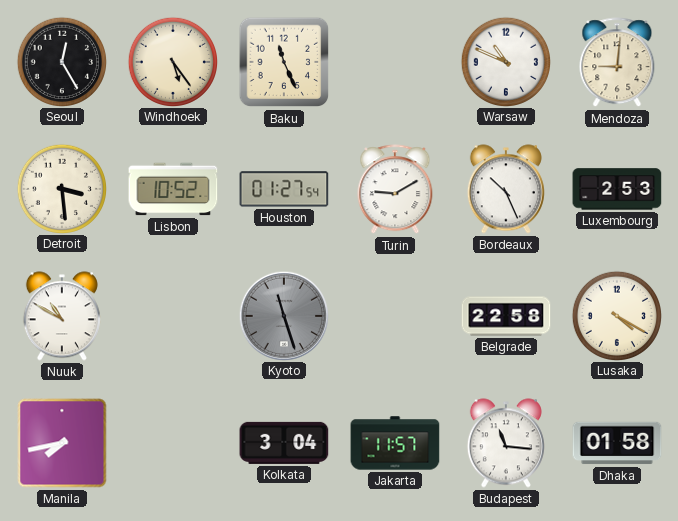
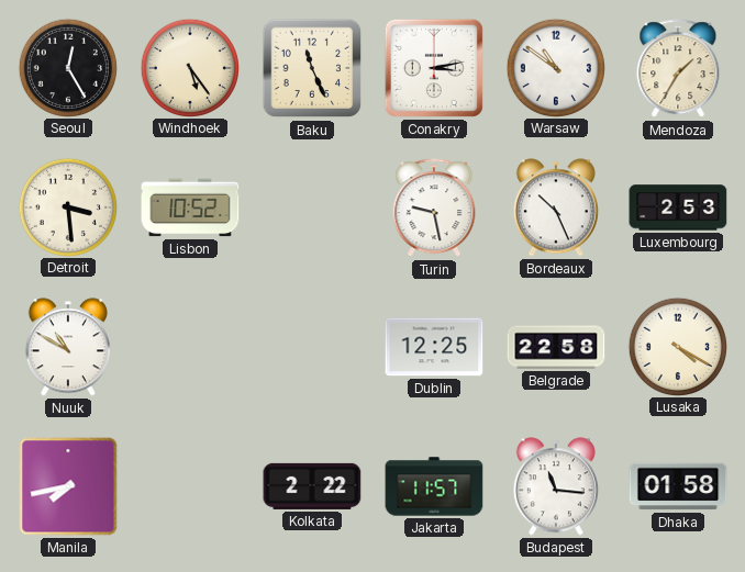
Conakry: none -> 3:13
Warsaw: 10:49 -> 10:51
Mendoza: 9:01 -> 1:35
Houston: 01:27 -> none
Turin: 9:10 -> 9:28
Kyoto: 11:27 -> none
Dublin: none -> 12:25
Kolkata: 3:04 -> 2:22
